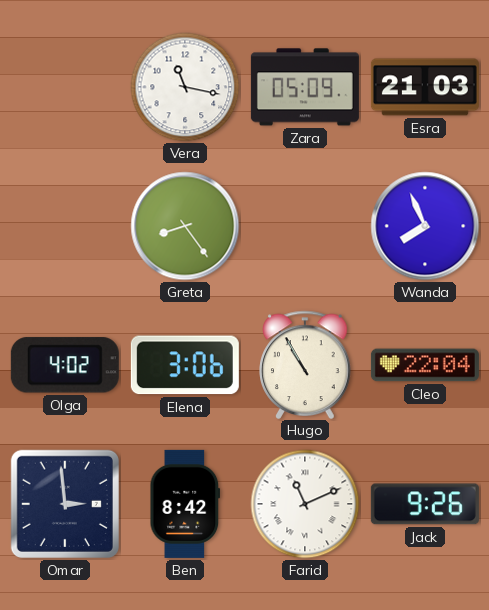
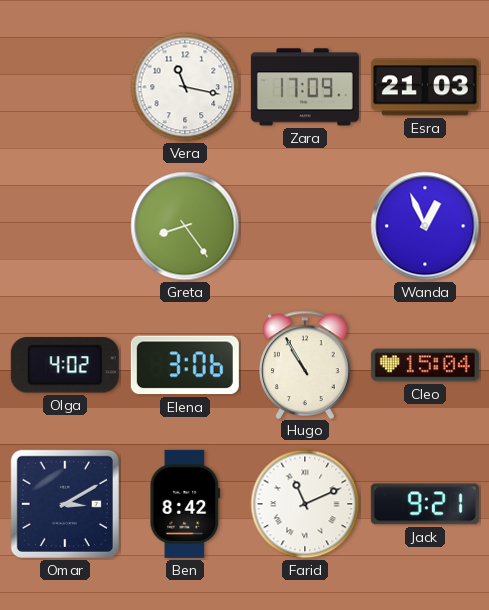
Zara: 05:09 -> 17:09
Wanda: 7:56 -> 12:56
Cleo: 22:04 -> 15:04
Omar: 2:59 -> 3:10
Jack: 9:26 -> 9:21
